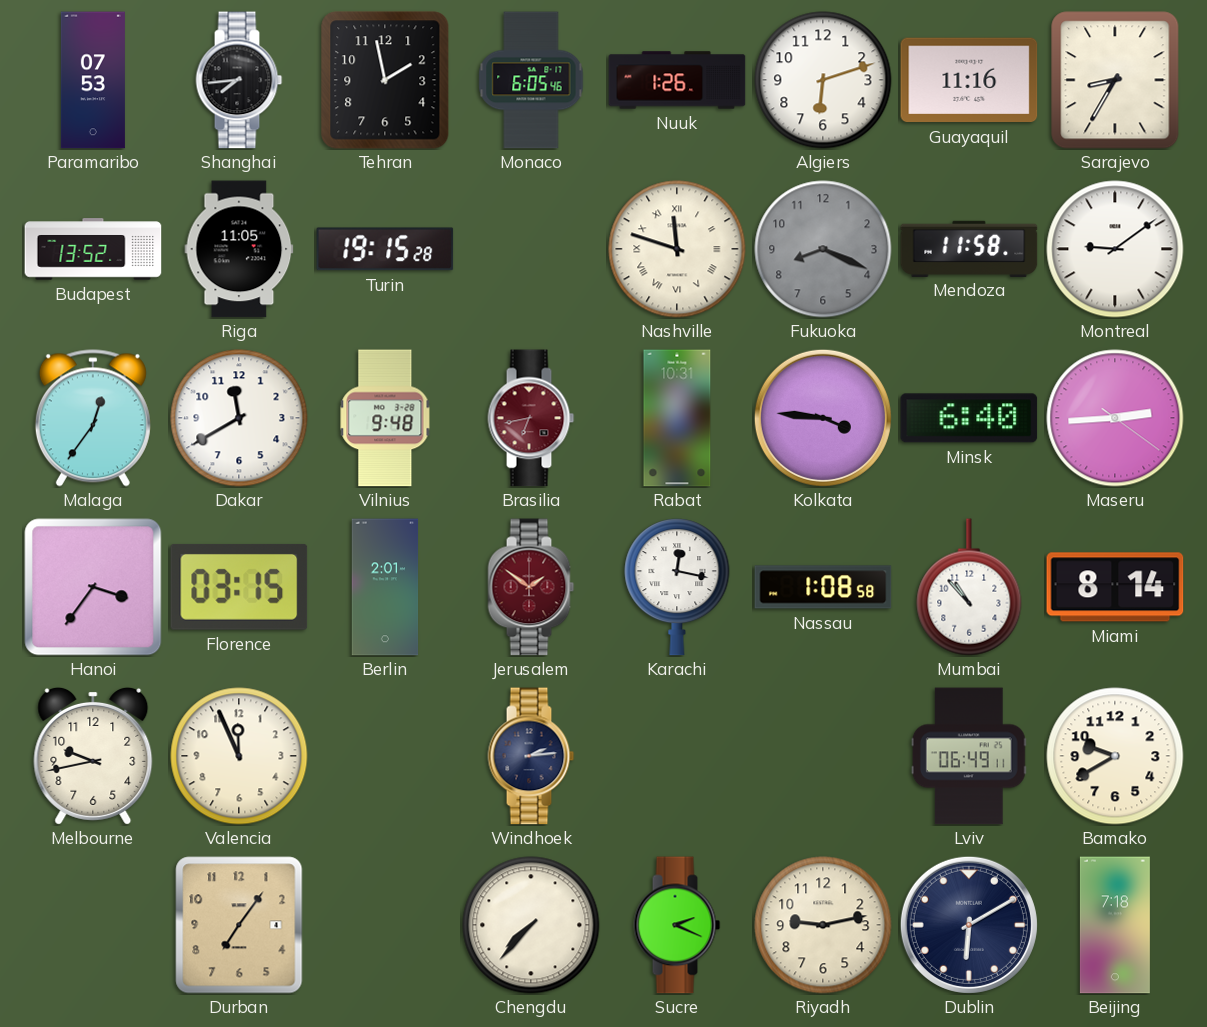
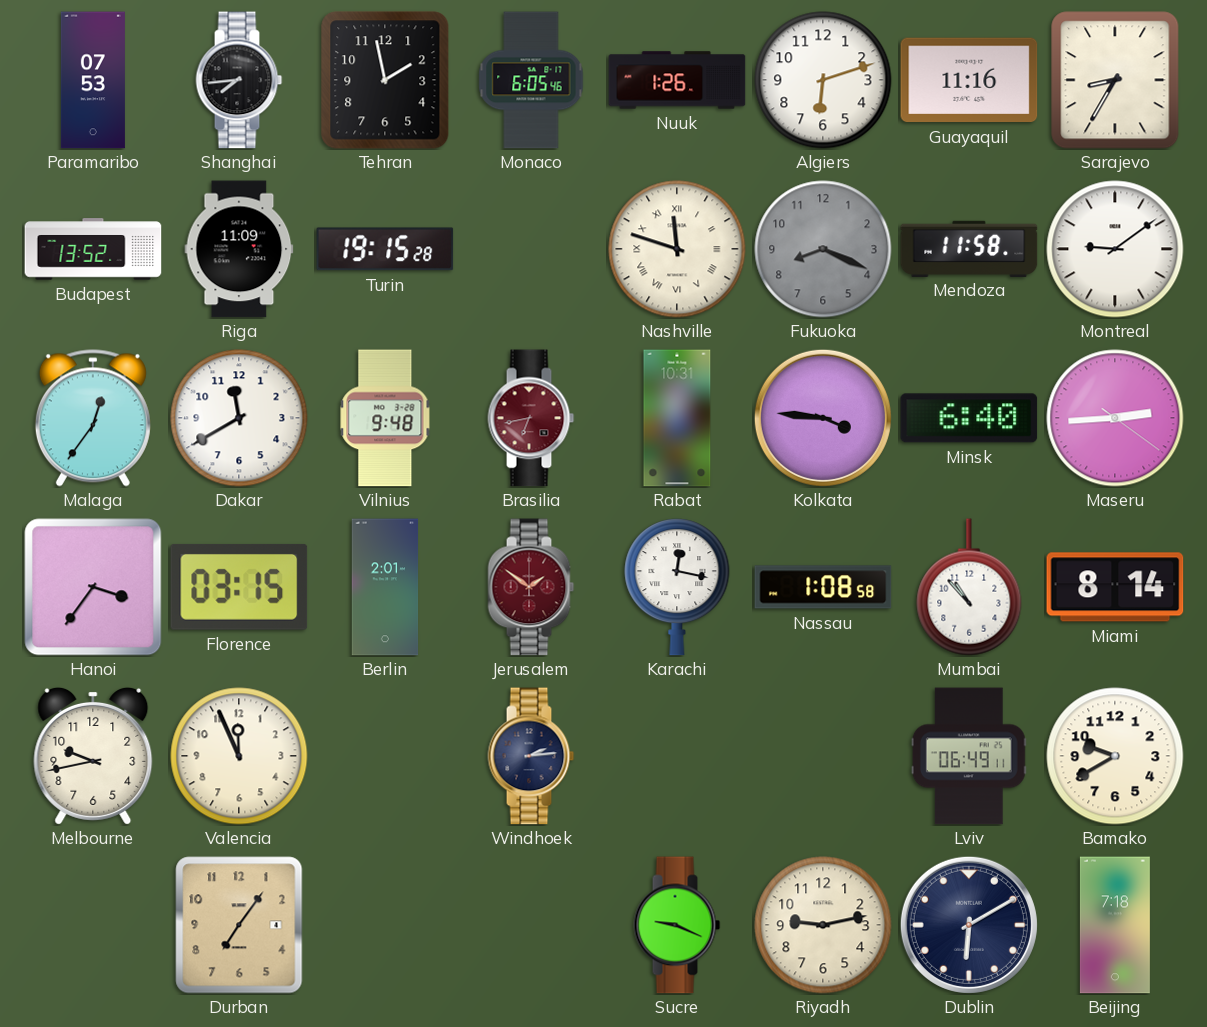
Riga: 11:05 -> 11:09
Chengdu: 7:37 -> none
Sucre: 2:19 -> 9:19
